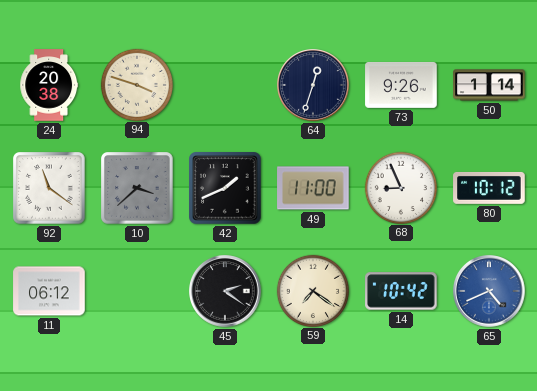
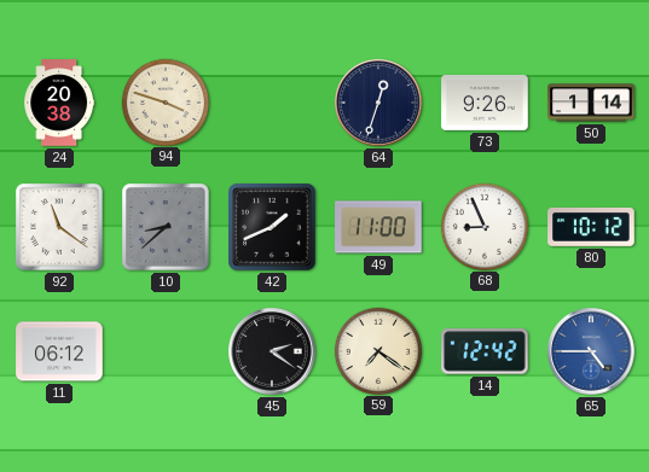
10: 3:38 -> 8:38
14: 10:42 -> 12:42
65: 4:41 -> 4:45
